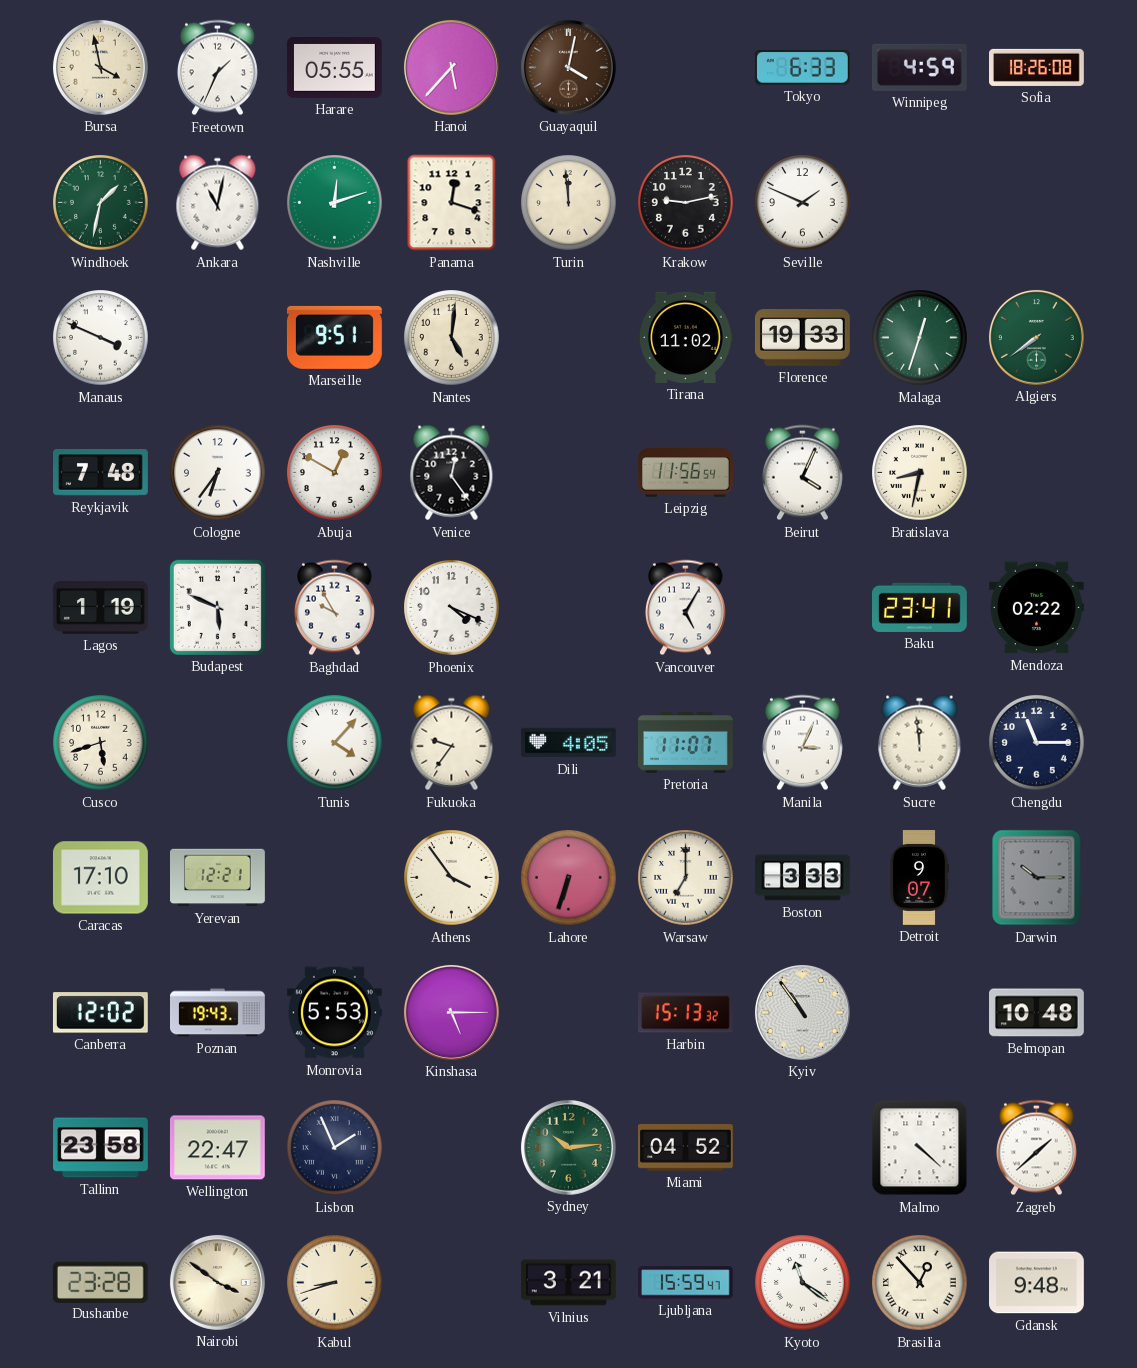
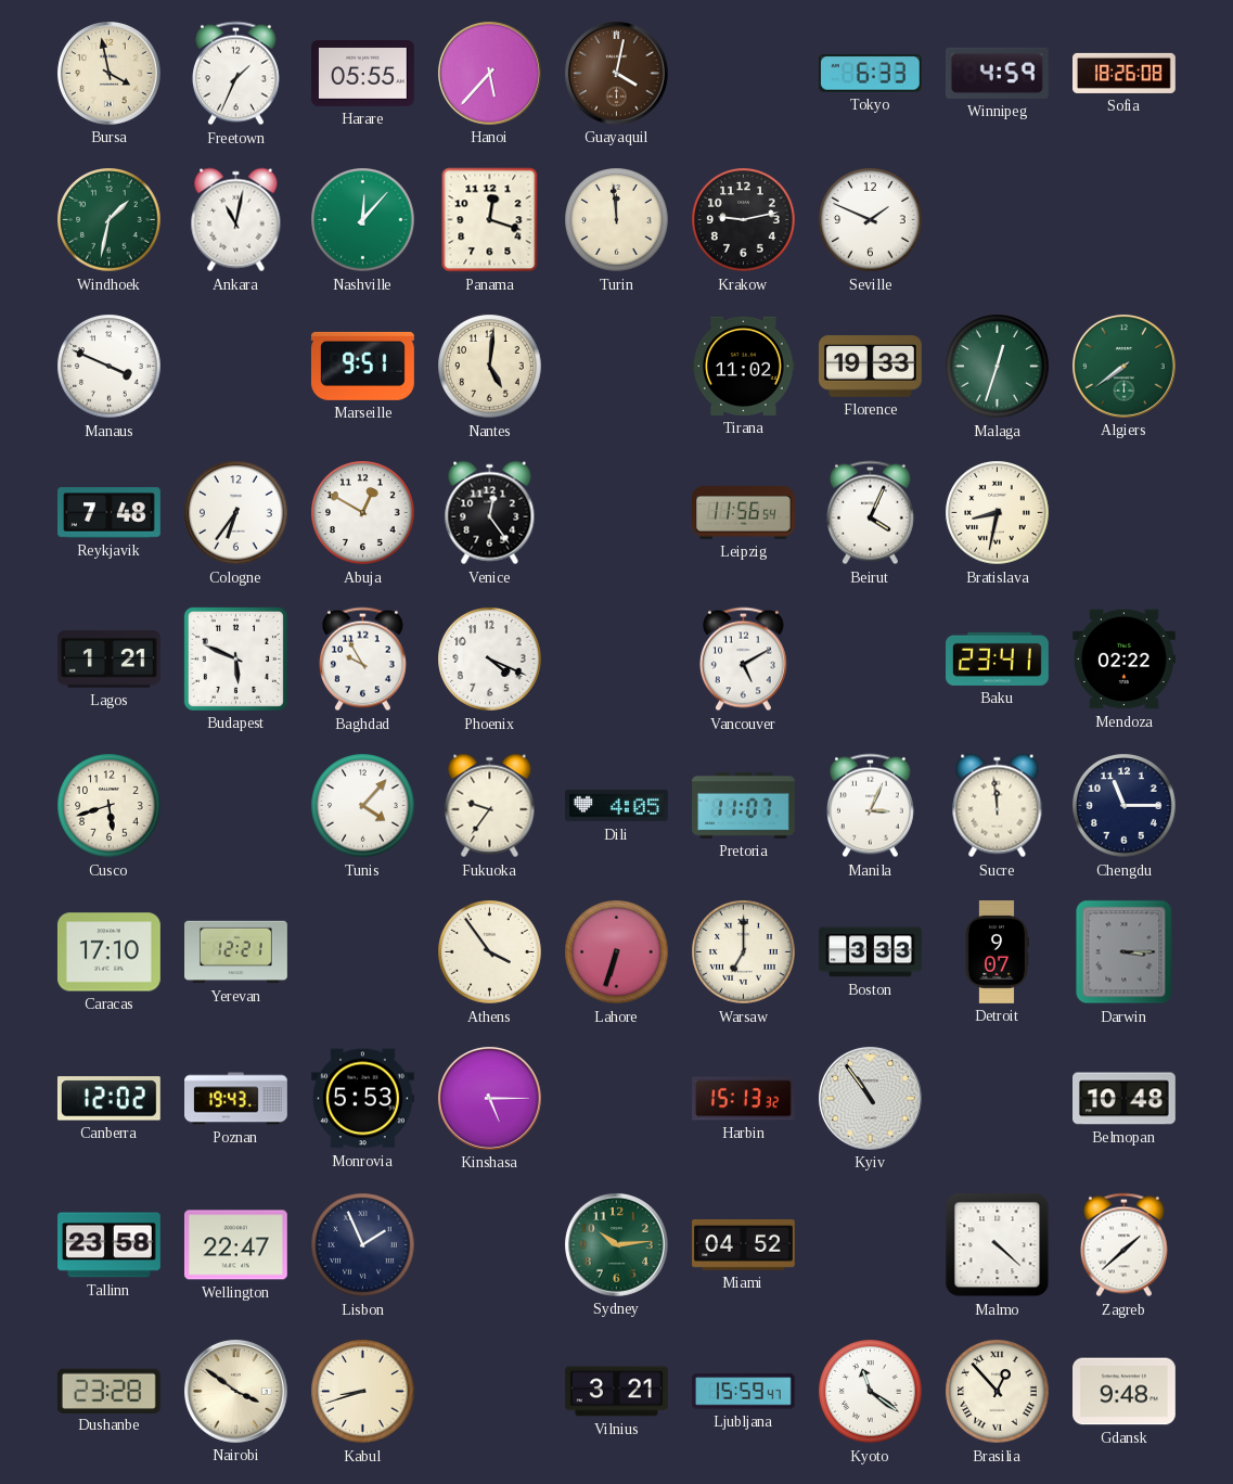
Nashville: 12:12 -> 12:07
Lagos: 1:19 -> 1:21
Vancouver: 5:05 -> 5:10
Darwin: 10:15 -> 3:15
